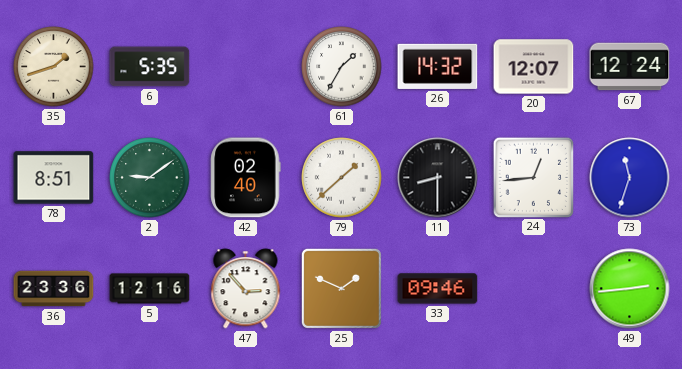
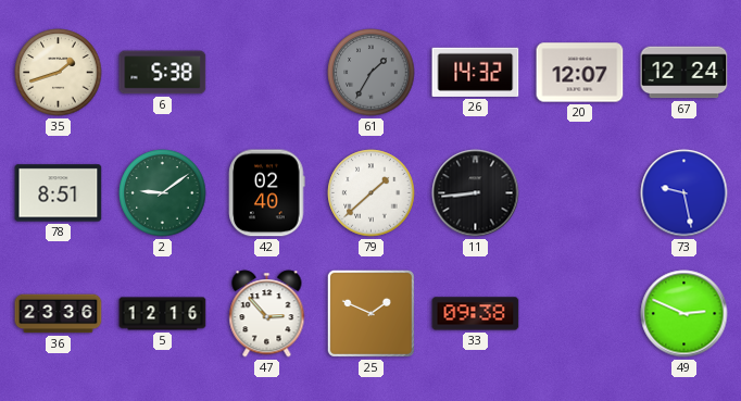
6: 5:35 -> 5:38
61 dial: white -> grey
11: 8:30 -> 8:44
24: 12:44 -> none
73: 11:33 -> 9:28
33: 09:46 -> 09:38
49: 2:44 -> 2:49
